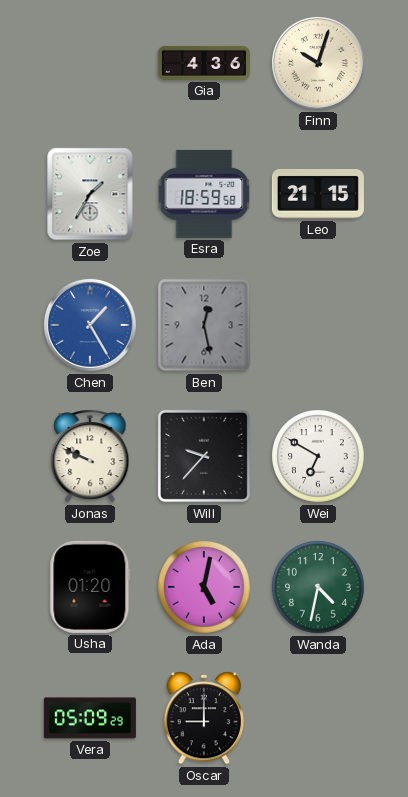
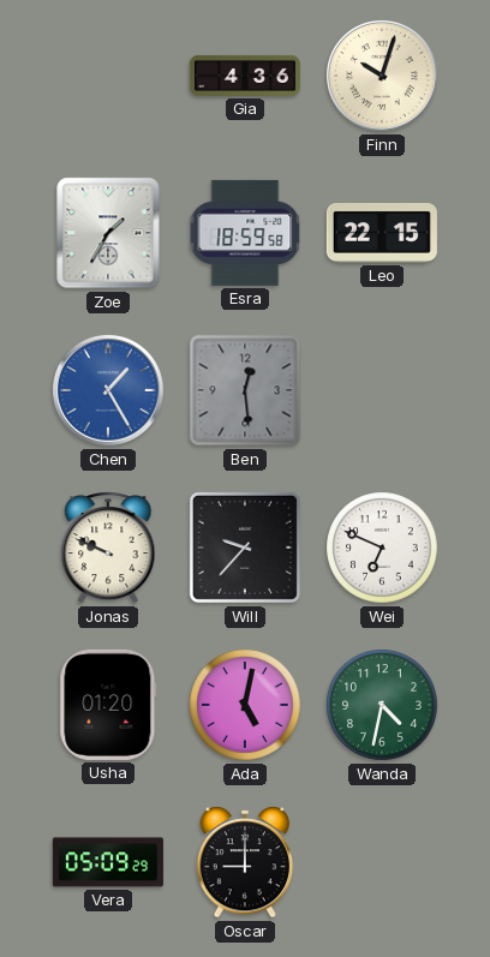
Leo: 21:15 -> 22:15
Ben: 12:28 -> 12:29
Wei: 6:50 -> 6:49
